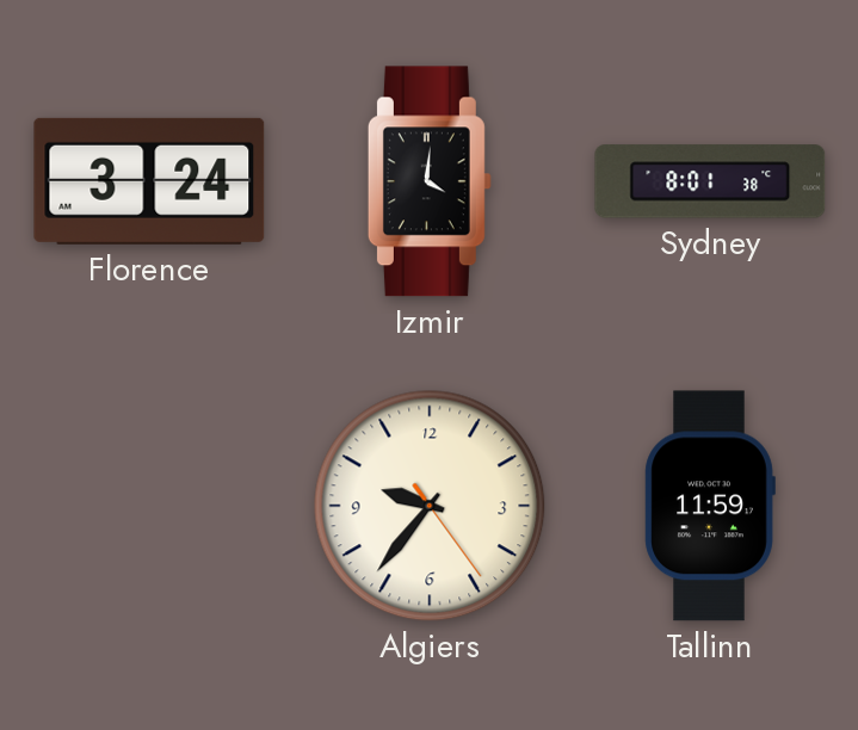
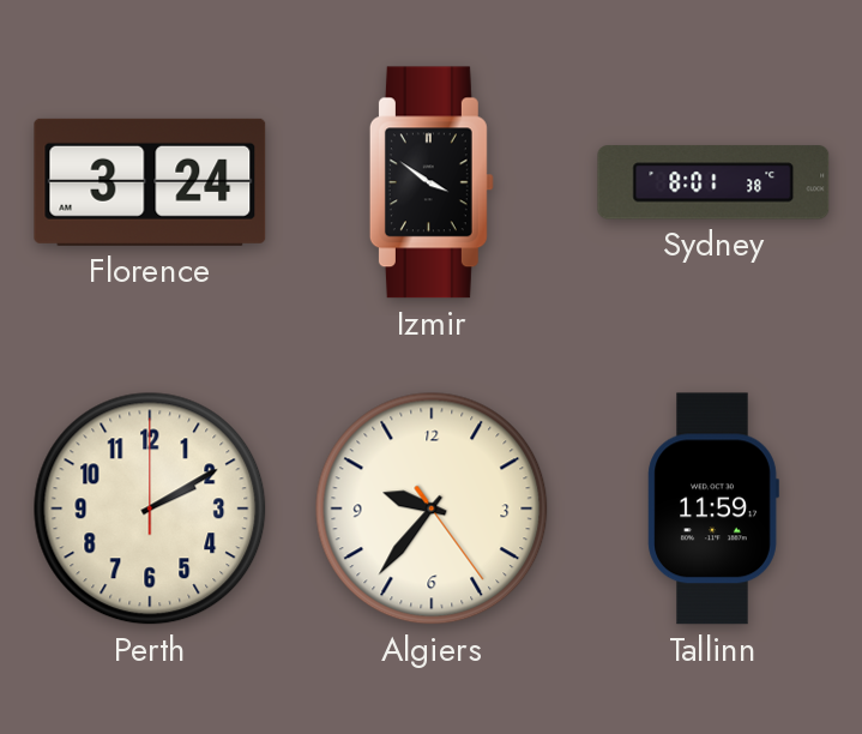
Izmir: 4:01 -> 3:51
Perth: none -> 2:10
